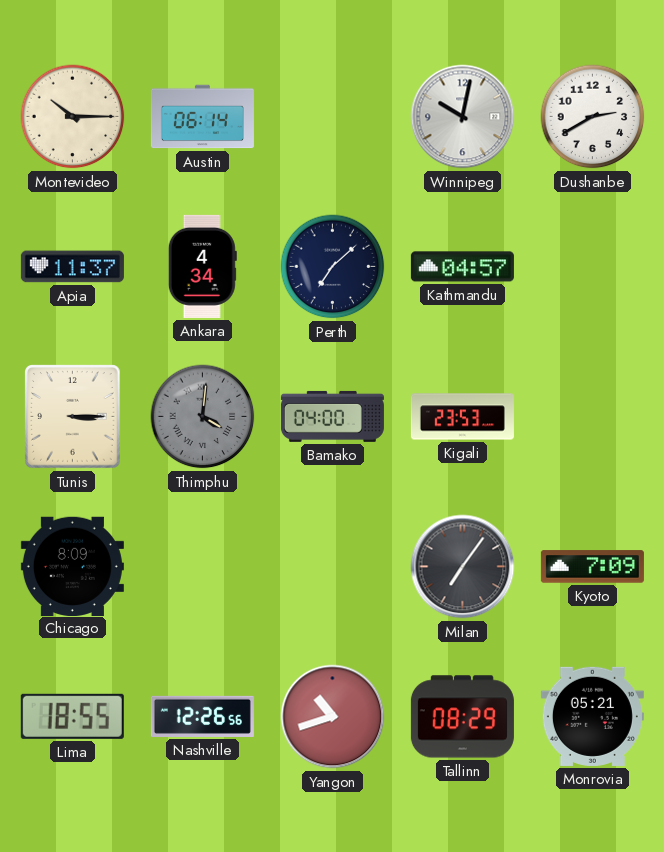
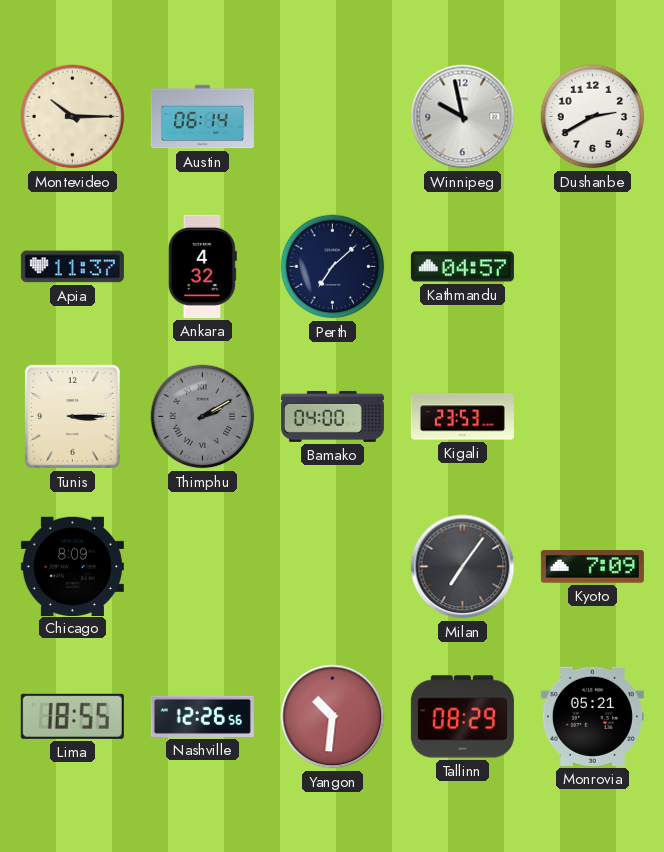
Winnipeg: 10:02 -> 9:58
Ankara: 4:34 -> 4:32
Thimphu: 4:01 -> 2:10
Yangon: 10:42 -> 10:31
